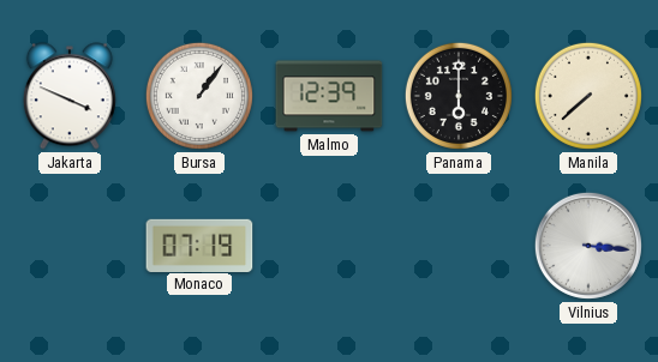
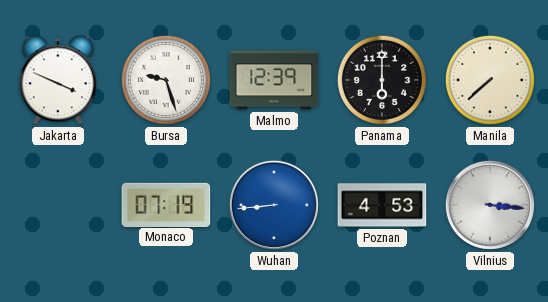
Bursa: 1:06 -> 9:27
Wuhan: none -> 8:44
Poznan: none -> 4:53
